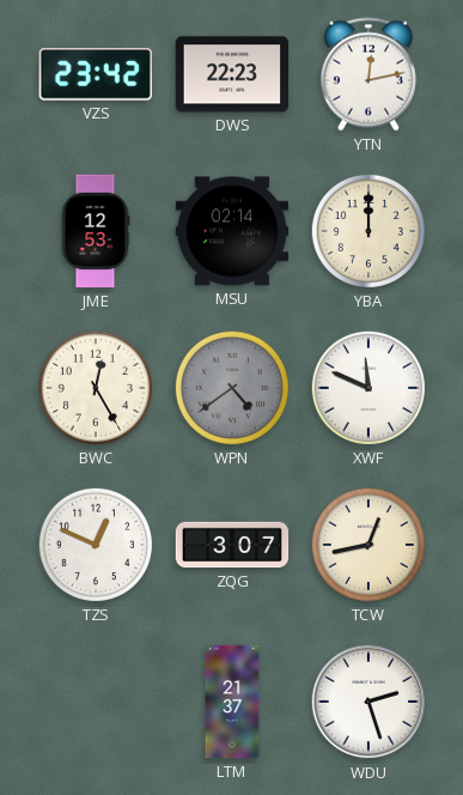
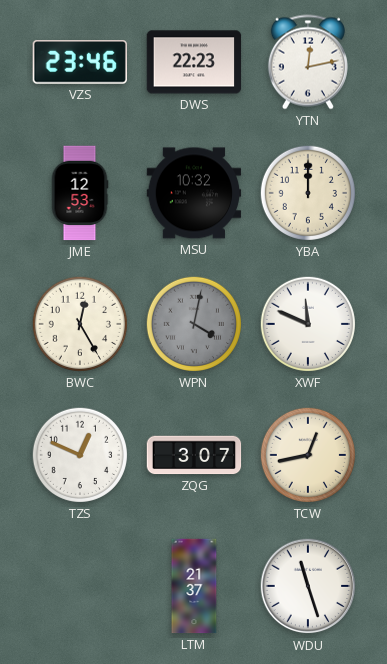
VZS: 23:42 -> 23:46
MSU: 02:14 -> 10:32
WPN: 4:39 -> 4:02
WDU: 2:27 -> 11:27
